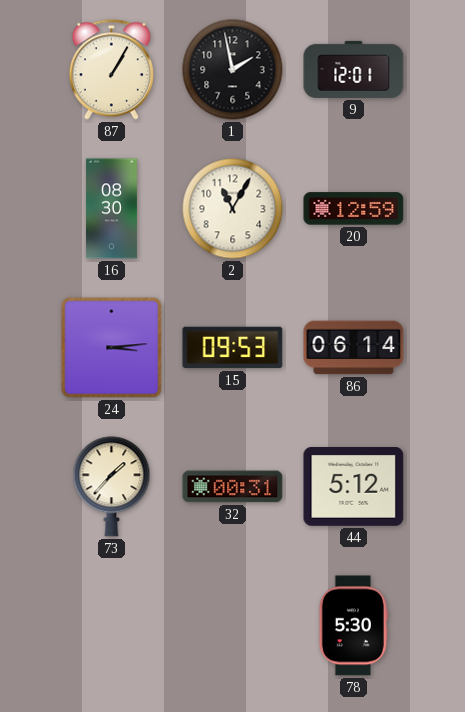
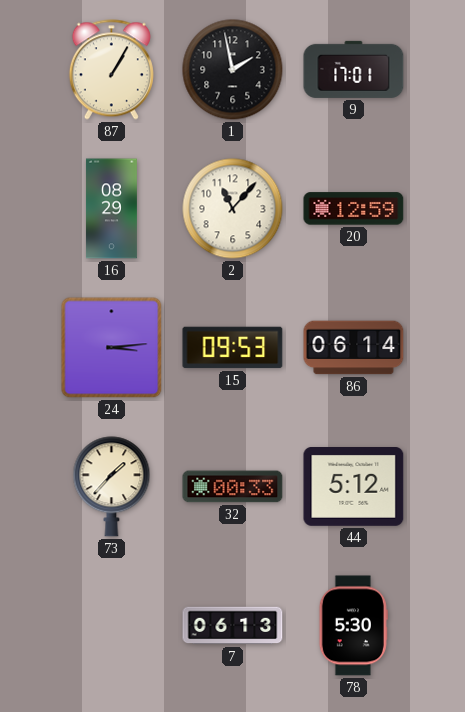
9: 12:01 -> 17:01
16: 08:30 -> 08:29
2: 11:05 -> 11:07
32: 00:31 -> 00:33
7: none -> 06:13
